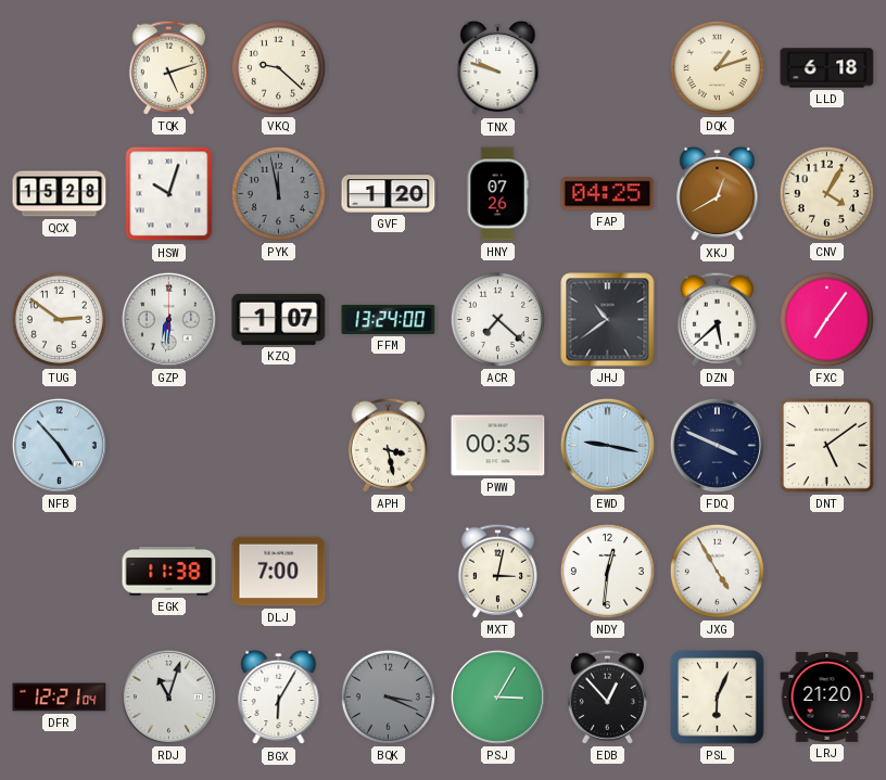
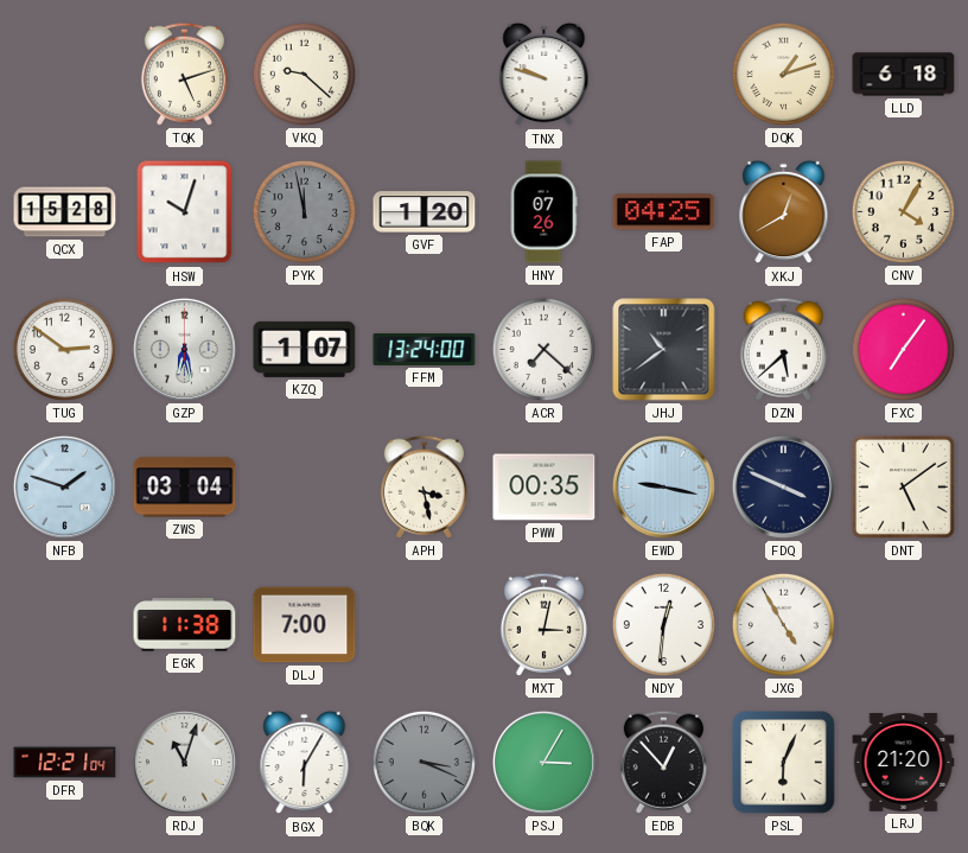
GZP: 6:31 -> 6:28
NFB: 4:53 -> 1:48
ZWS: none -> 03:04
